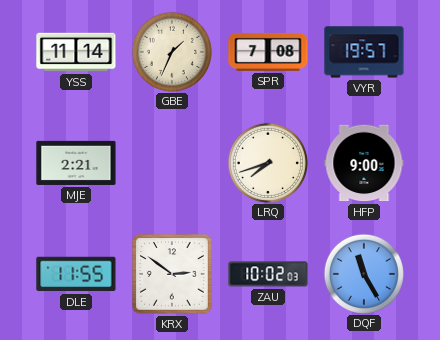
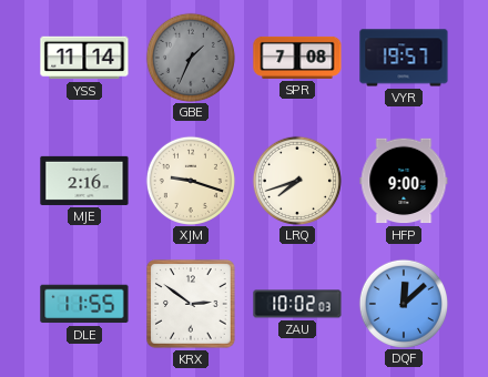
GBE dial: cream -> grey
MJE: 2:21 -> 2:16
XJM: none -> 9:18
DQF: 11:25 -> 12:08
